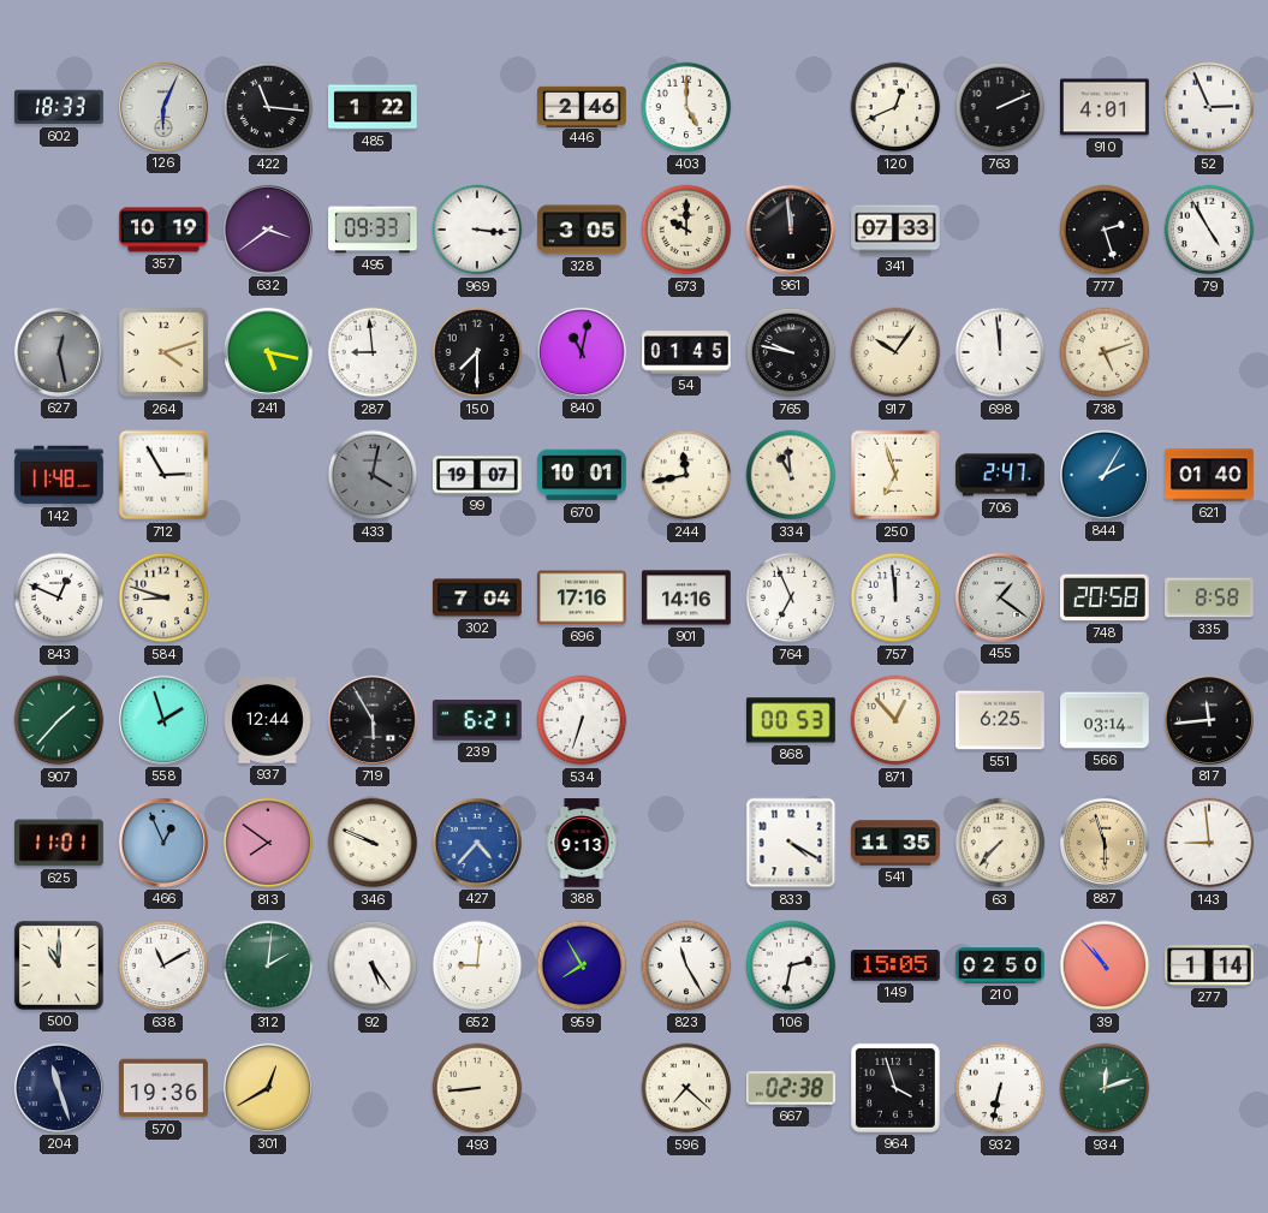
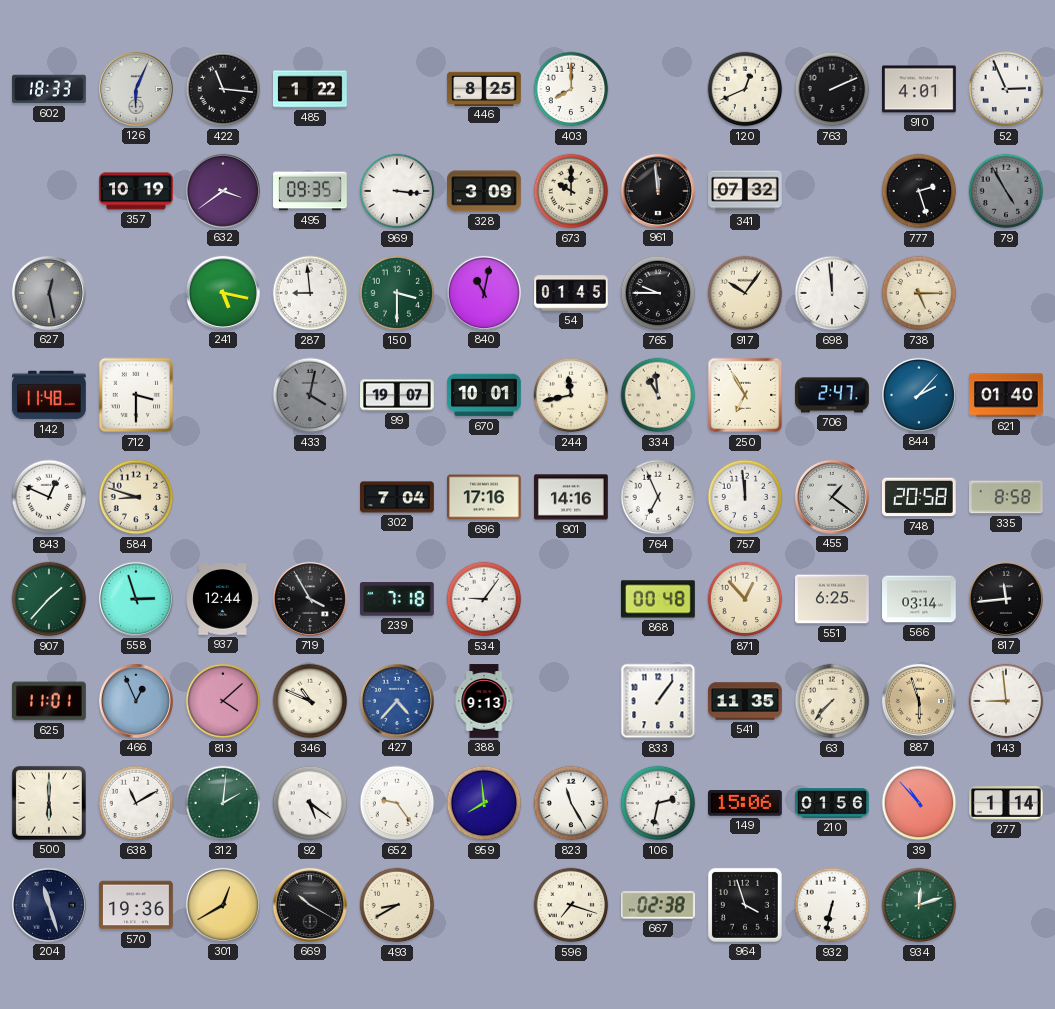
446: 2:46 -> 8:25
403: 5:00 -> 8:00
495: 09:33 -> 09:35
328: 3:05 -> 3:09
341: 07:33 -> 07:32
79 dial: white -> grey
264: 4:12 -> none
150: 7:30 -> 3:30
150 dial: black -> green
765: 9:47 -> 9:45
738: 5:12 -> 5:15
712: 2:55 -> 3:30
250: 6:57 -> 6:55
844: 2:05 -> 2:07
558: 1:57 -> 2:57
719: 5:55 -> 3:55
239: 6:21 -> 7:18
534: 6:33 -> 9:06
868: 00:53 -> 00:48
813: 7:51 -> 4:08
346: 9:49 -> 10:49
833: 4:20 -> 1:06
500: 11:00 -> 6:00
92: 5:24 -> 5:21
652: 9:01 -> 9:24
959: 7:55 -> 7:59
149: 15:05 -> 15:06
210: 02:50 -> 01:56
669: none -> 10:20
493: 8:44 -> 8:40
596: 7:22 -> 7:18
